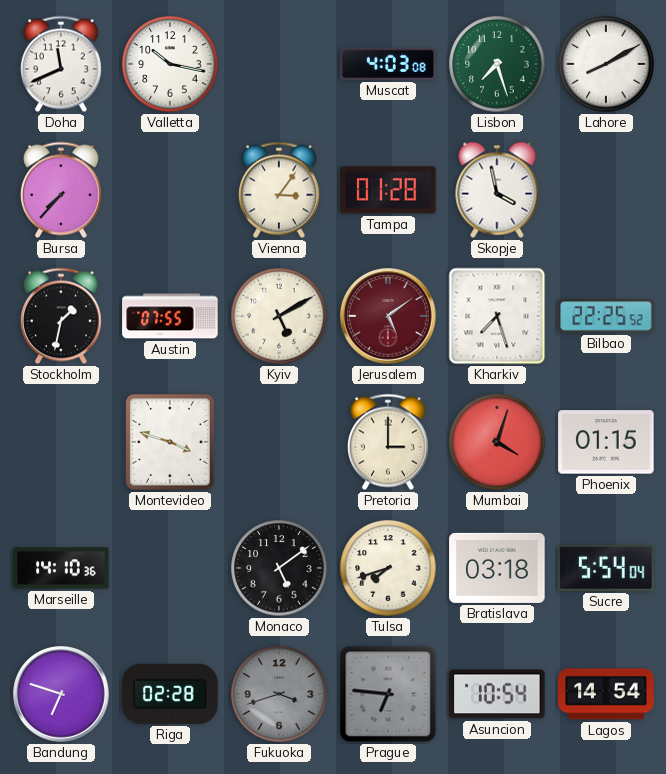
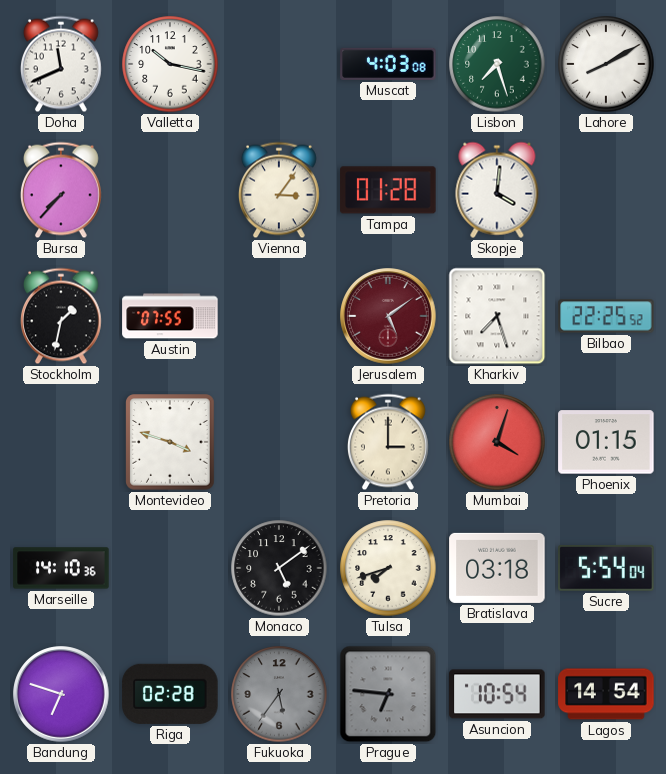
Skopje: 3:58 -> 4:01
Kyiv: 5:10 -> none
Fukuoka: 3:42 -> 5:36
